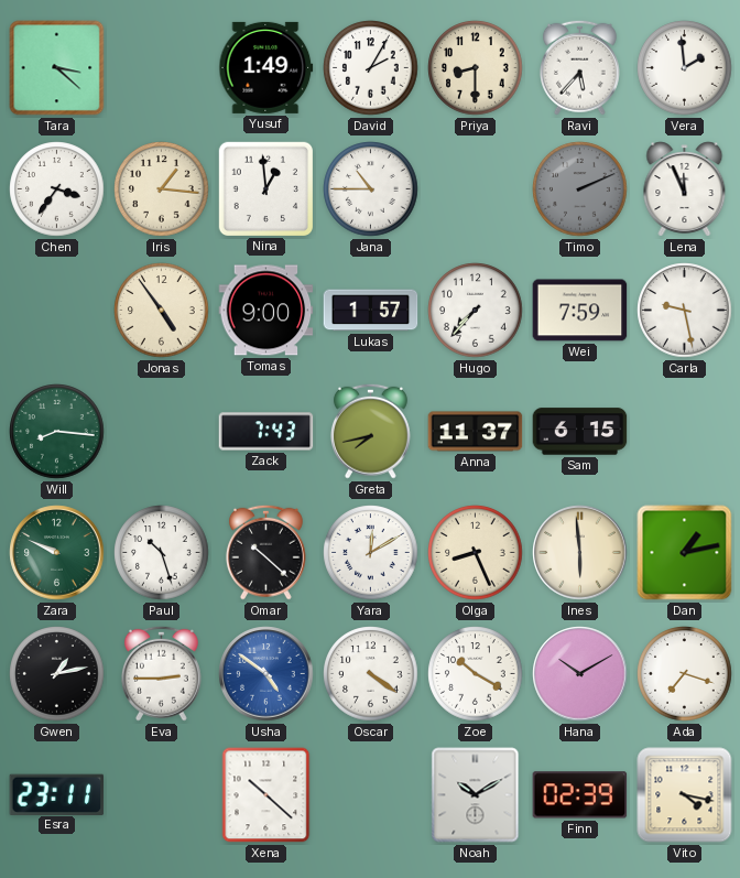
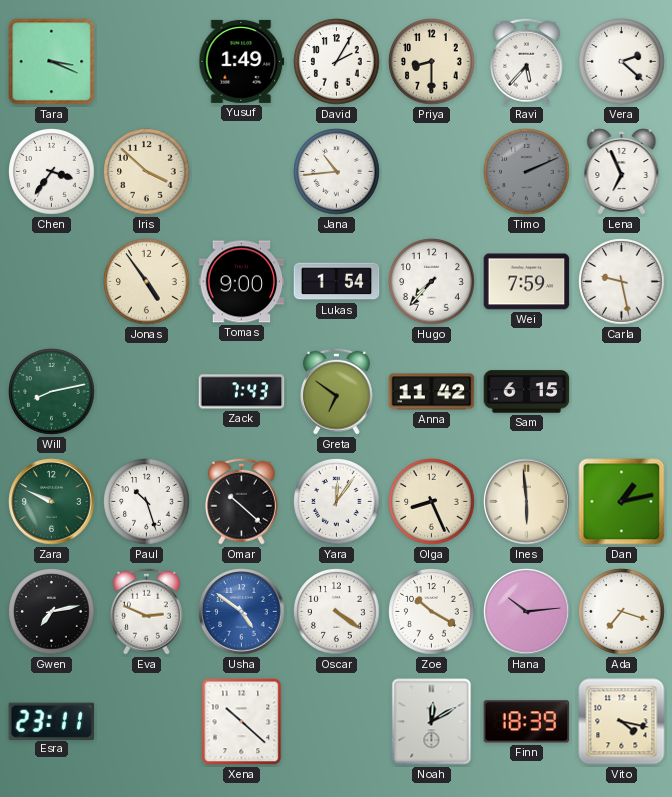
Tara: 3:22 -> 3:19
Vera: 1:59 -> 2:22
Iris: 1:16 -> 3:52
Nina: 12:59 -> none
Jana: 10:45 -> 10:44
Lena: 11:56 -> 6:56
Lukas: 1:57 -> 1:54
Will: 8:16 -> 8:13
Greta: 7:43 -> 6:51
Anna: 11:37 -> 11:42
Yara: 12:10 -> 12:06
Gwen: 1:13 -> 7:13
Eva: 2:45 -> 2:49
Hana: 10:10 -> 10:14
Noah: 10:10 -> 12:10
Finn: 02:39 -> 18:39
